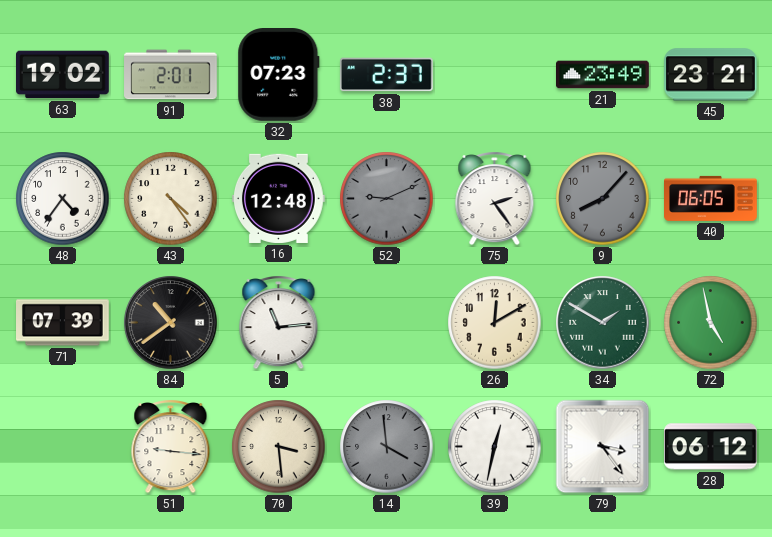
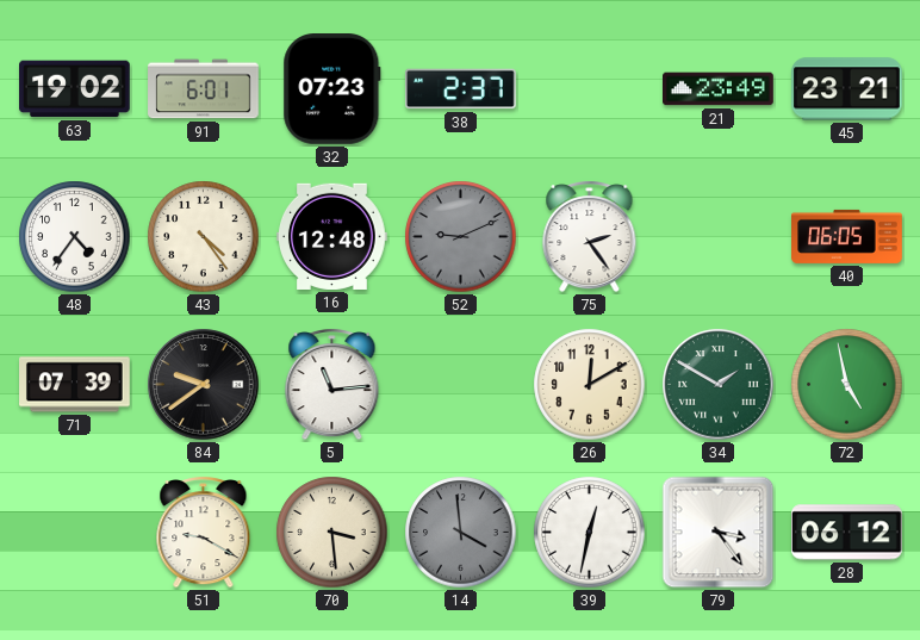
91: 2:01 -> 6:01
9: 8:07 -> none
84: 10:39 -> 9:39
51: 9:16 -> 9:20
